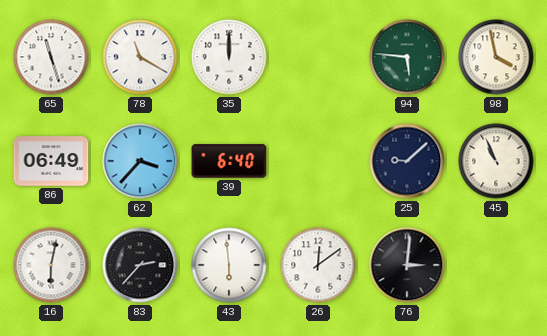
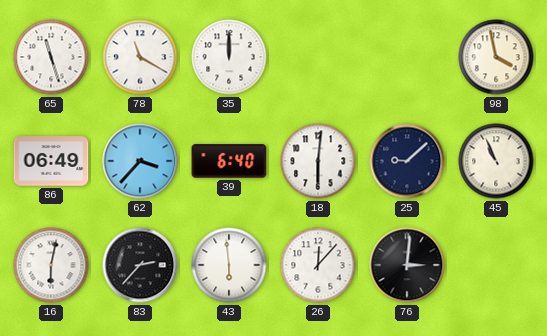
94: 5:46 -> none
18: none -> 6:01
26: 12:09 -> 12:07
